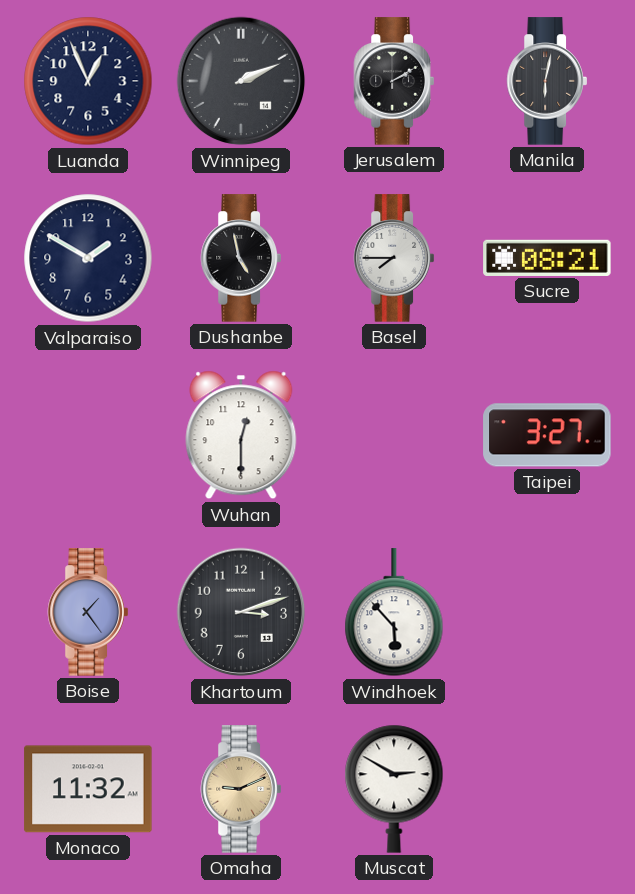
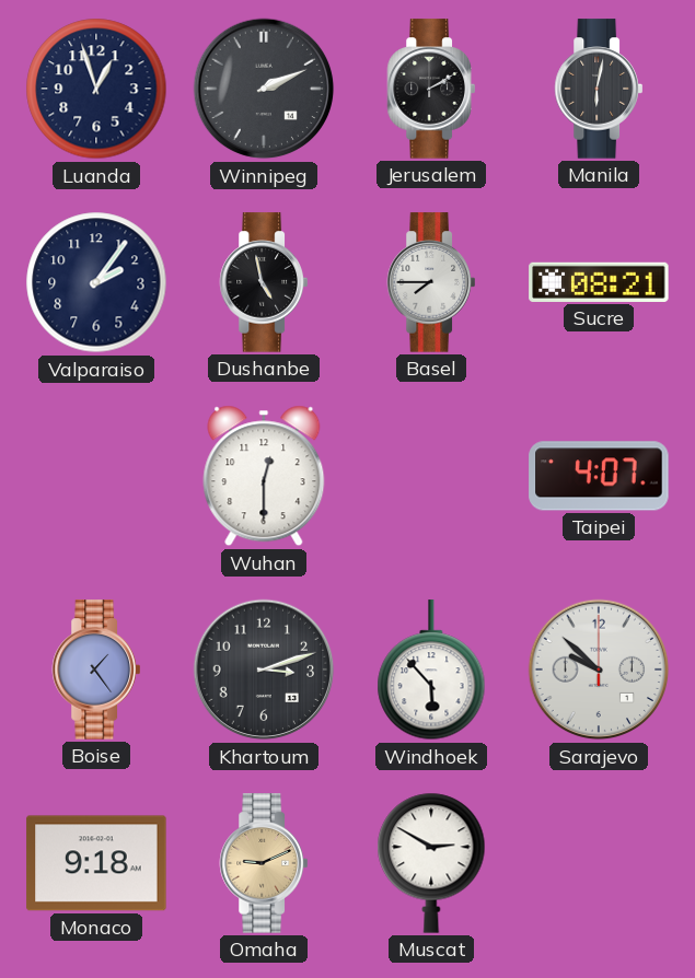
Luanda: 12:56 -> 12:57
Valparaiso: 1:50 -> 2:06
Taipei: 3:27 -> 4:07
Sarajevo: none -> 9:52
Monaco: 11:32 -> 9:18
